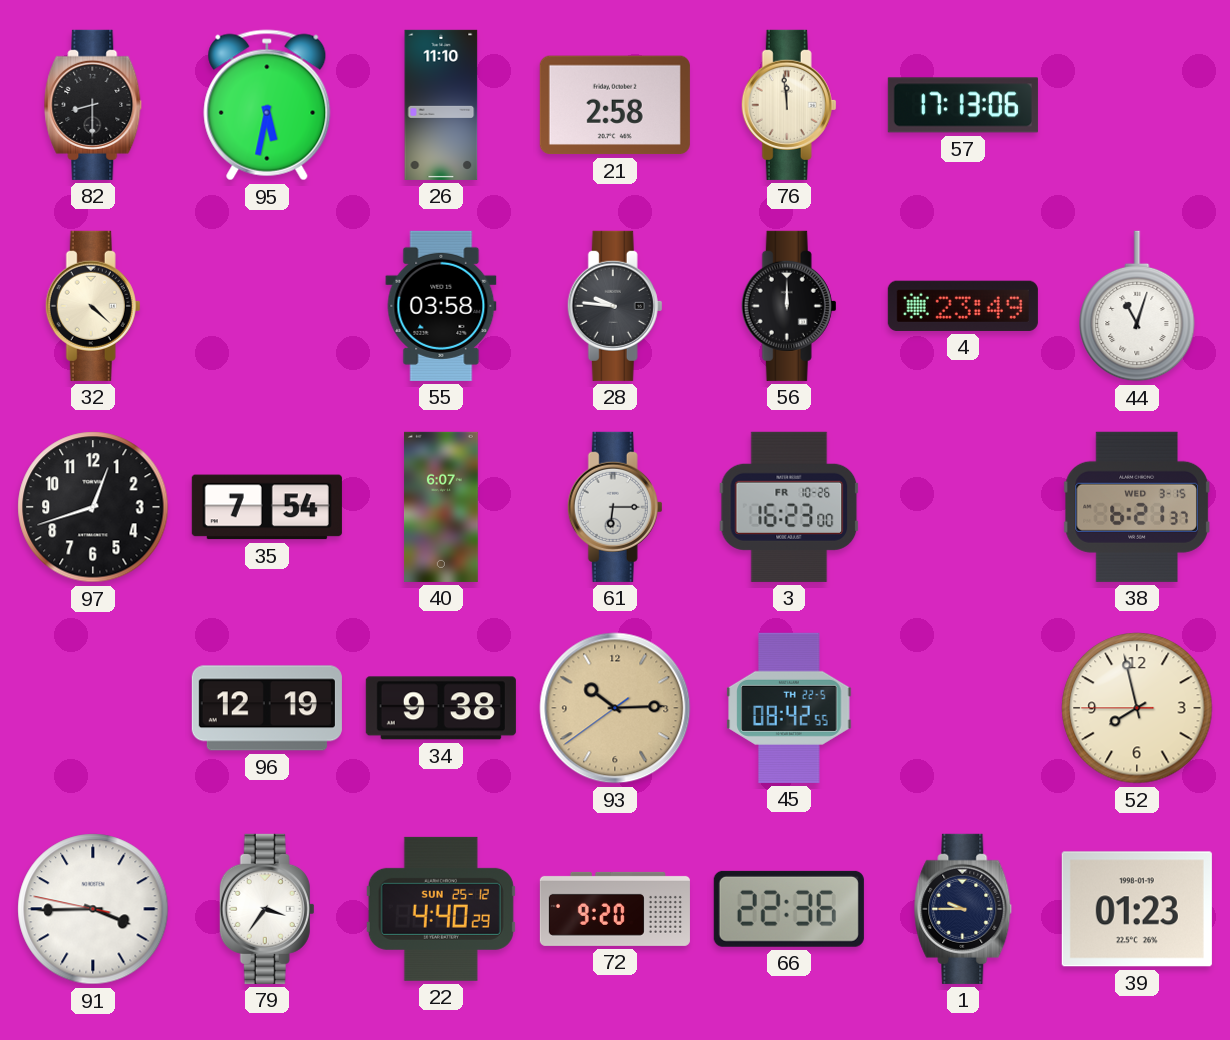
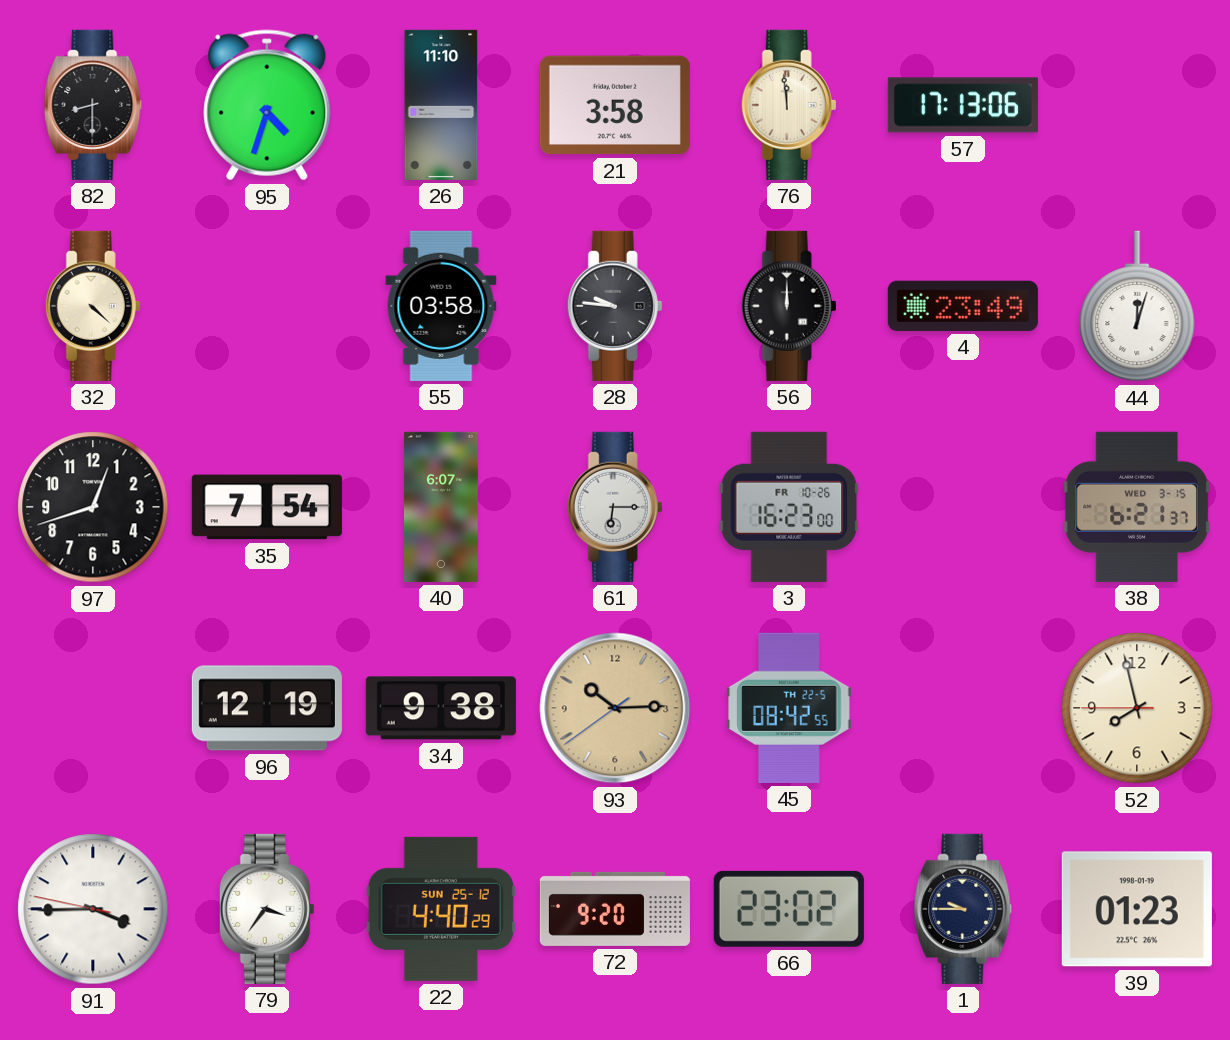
95: 5:32 -> 4:33
21: 2:58 -> 3:58
44: 11:03 -> 12:03
66: 22:36 -> 23:02
